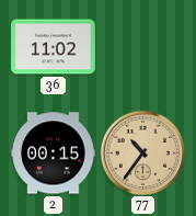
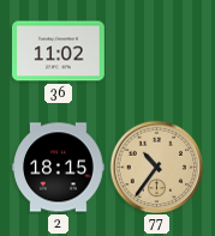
2: 00:15 -> 18:15
